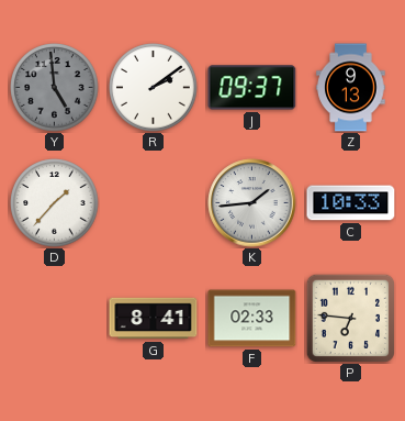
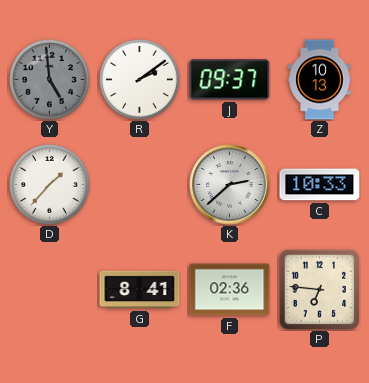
Z: 9:13 -> 10:13
K: 1:44 -> 2:38
F: 02:33 -> 02:36
